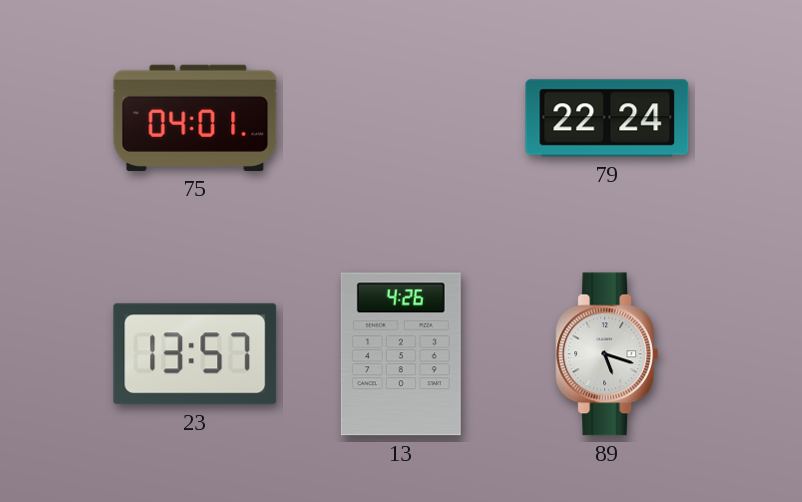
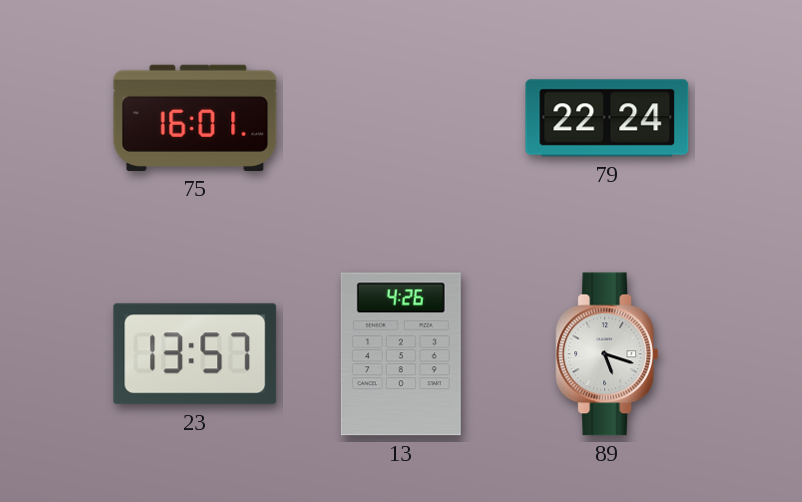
75: 04:01 -> 16:01
